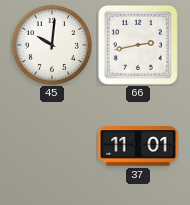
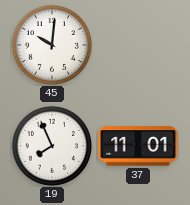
66: 2:43 -> none
19: none -> 7:56
